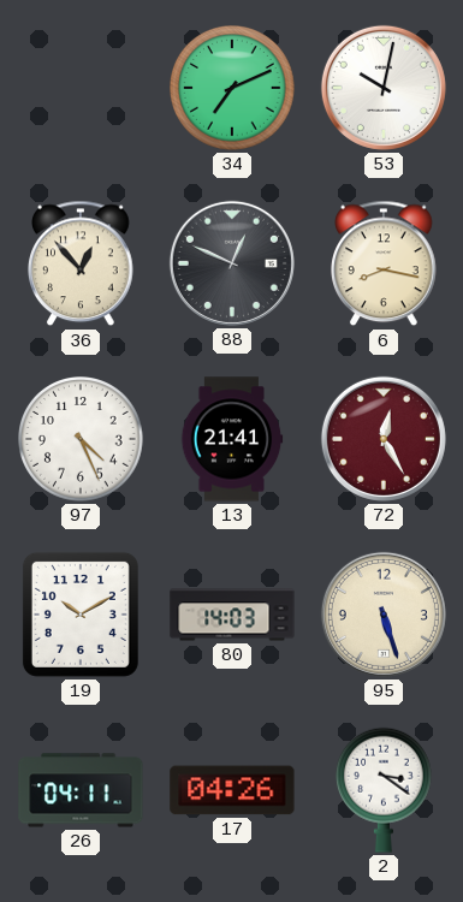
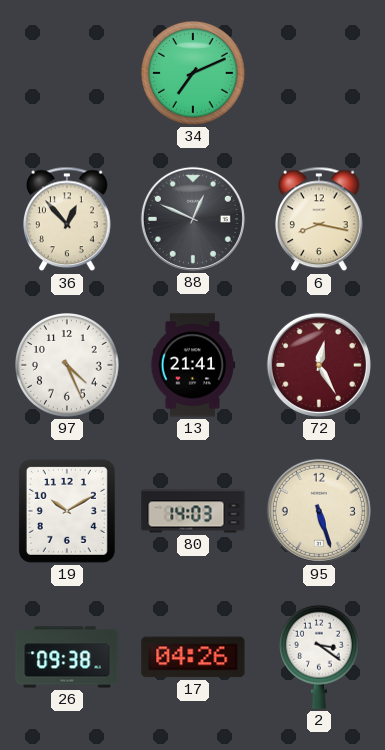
53: 10:02 -> none
26: 04:11 -> 09:38
